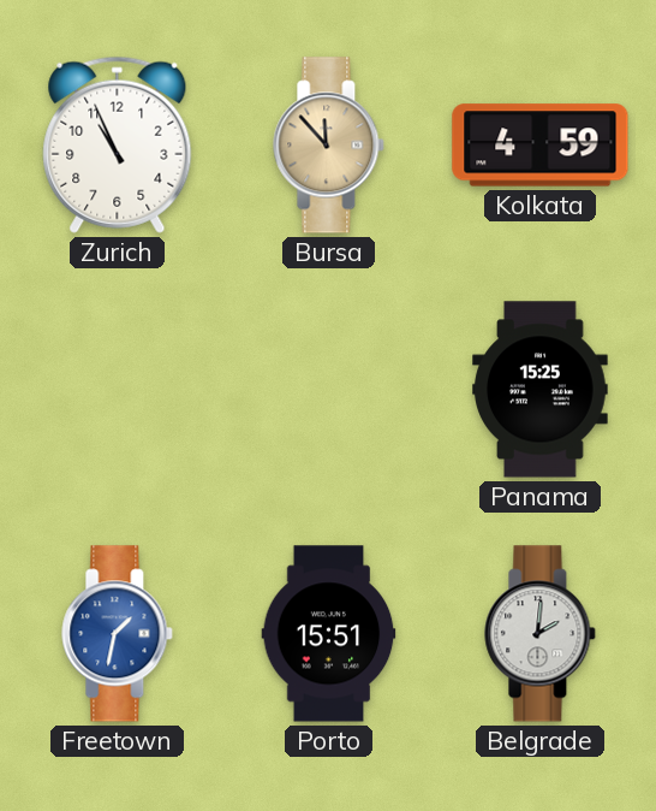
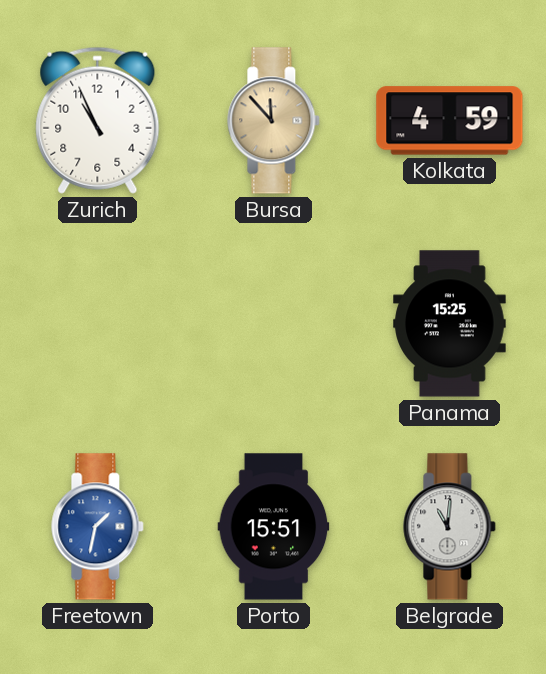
Belgrade: 2:01 -> 11:01
